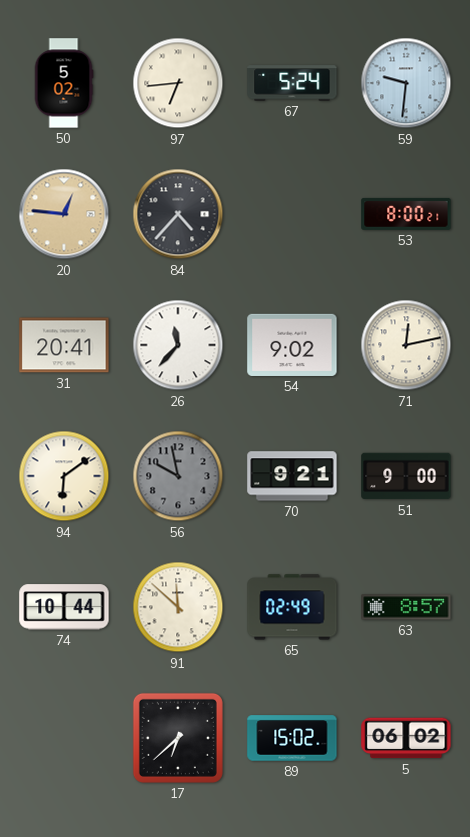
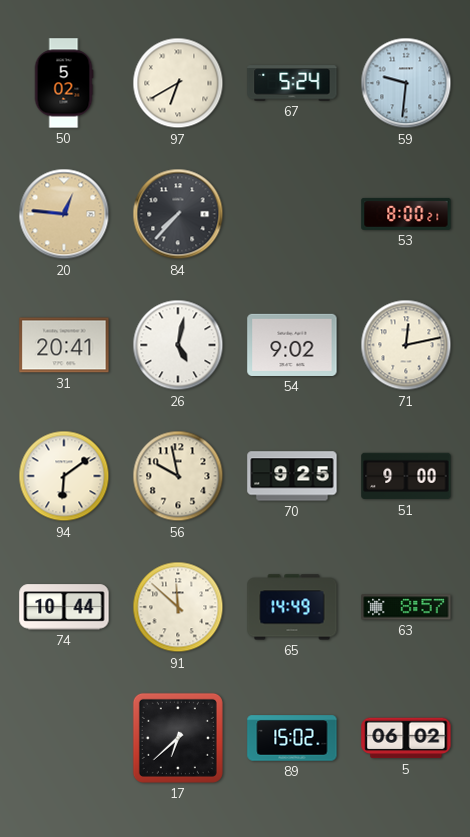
97: 6:44 -> 6:40
84: 4:37 -> 7:37
26: 11:37 -> 5:02
56 dial: grey -> cream
70: 9:21 -> 9:25
65: 02:49 -> 14:49
